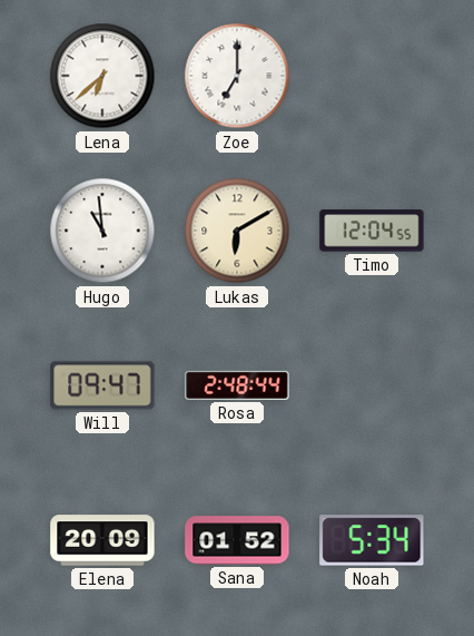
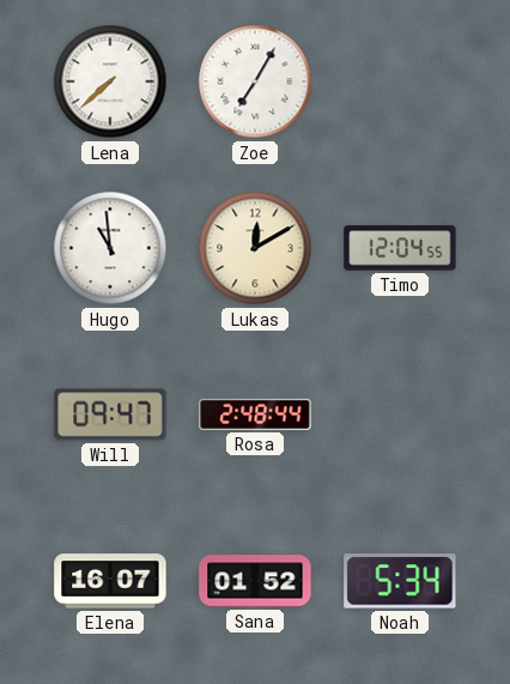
Lena: 6:38 -> 7:38
Zoe: 7:00 -> 7:05
Lukas: 6:10 -> 12:10
Elena: 20:09 -> 16:07
